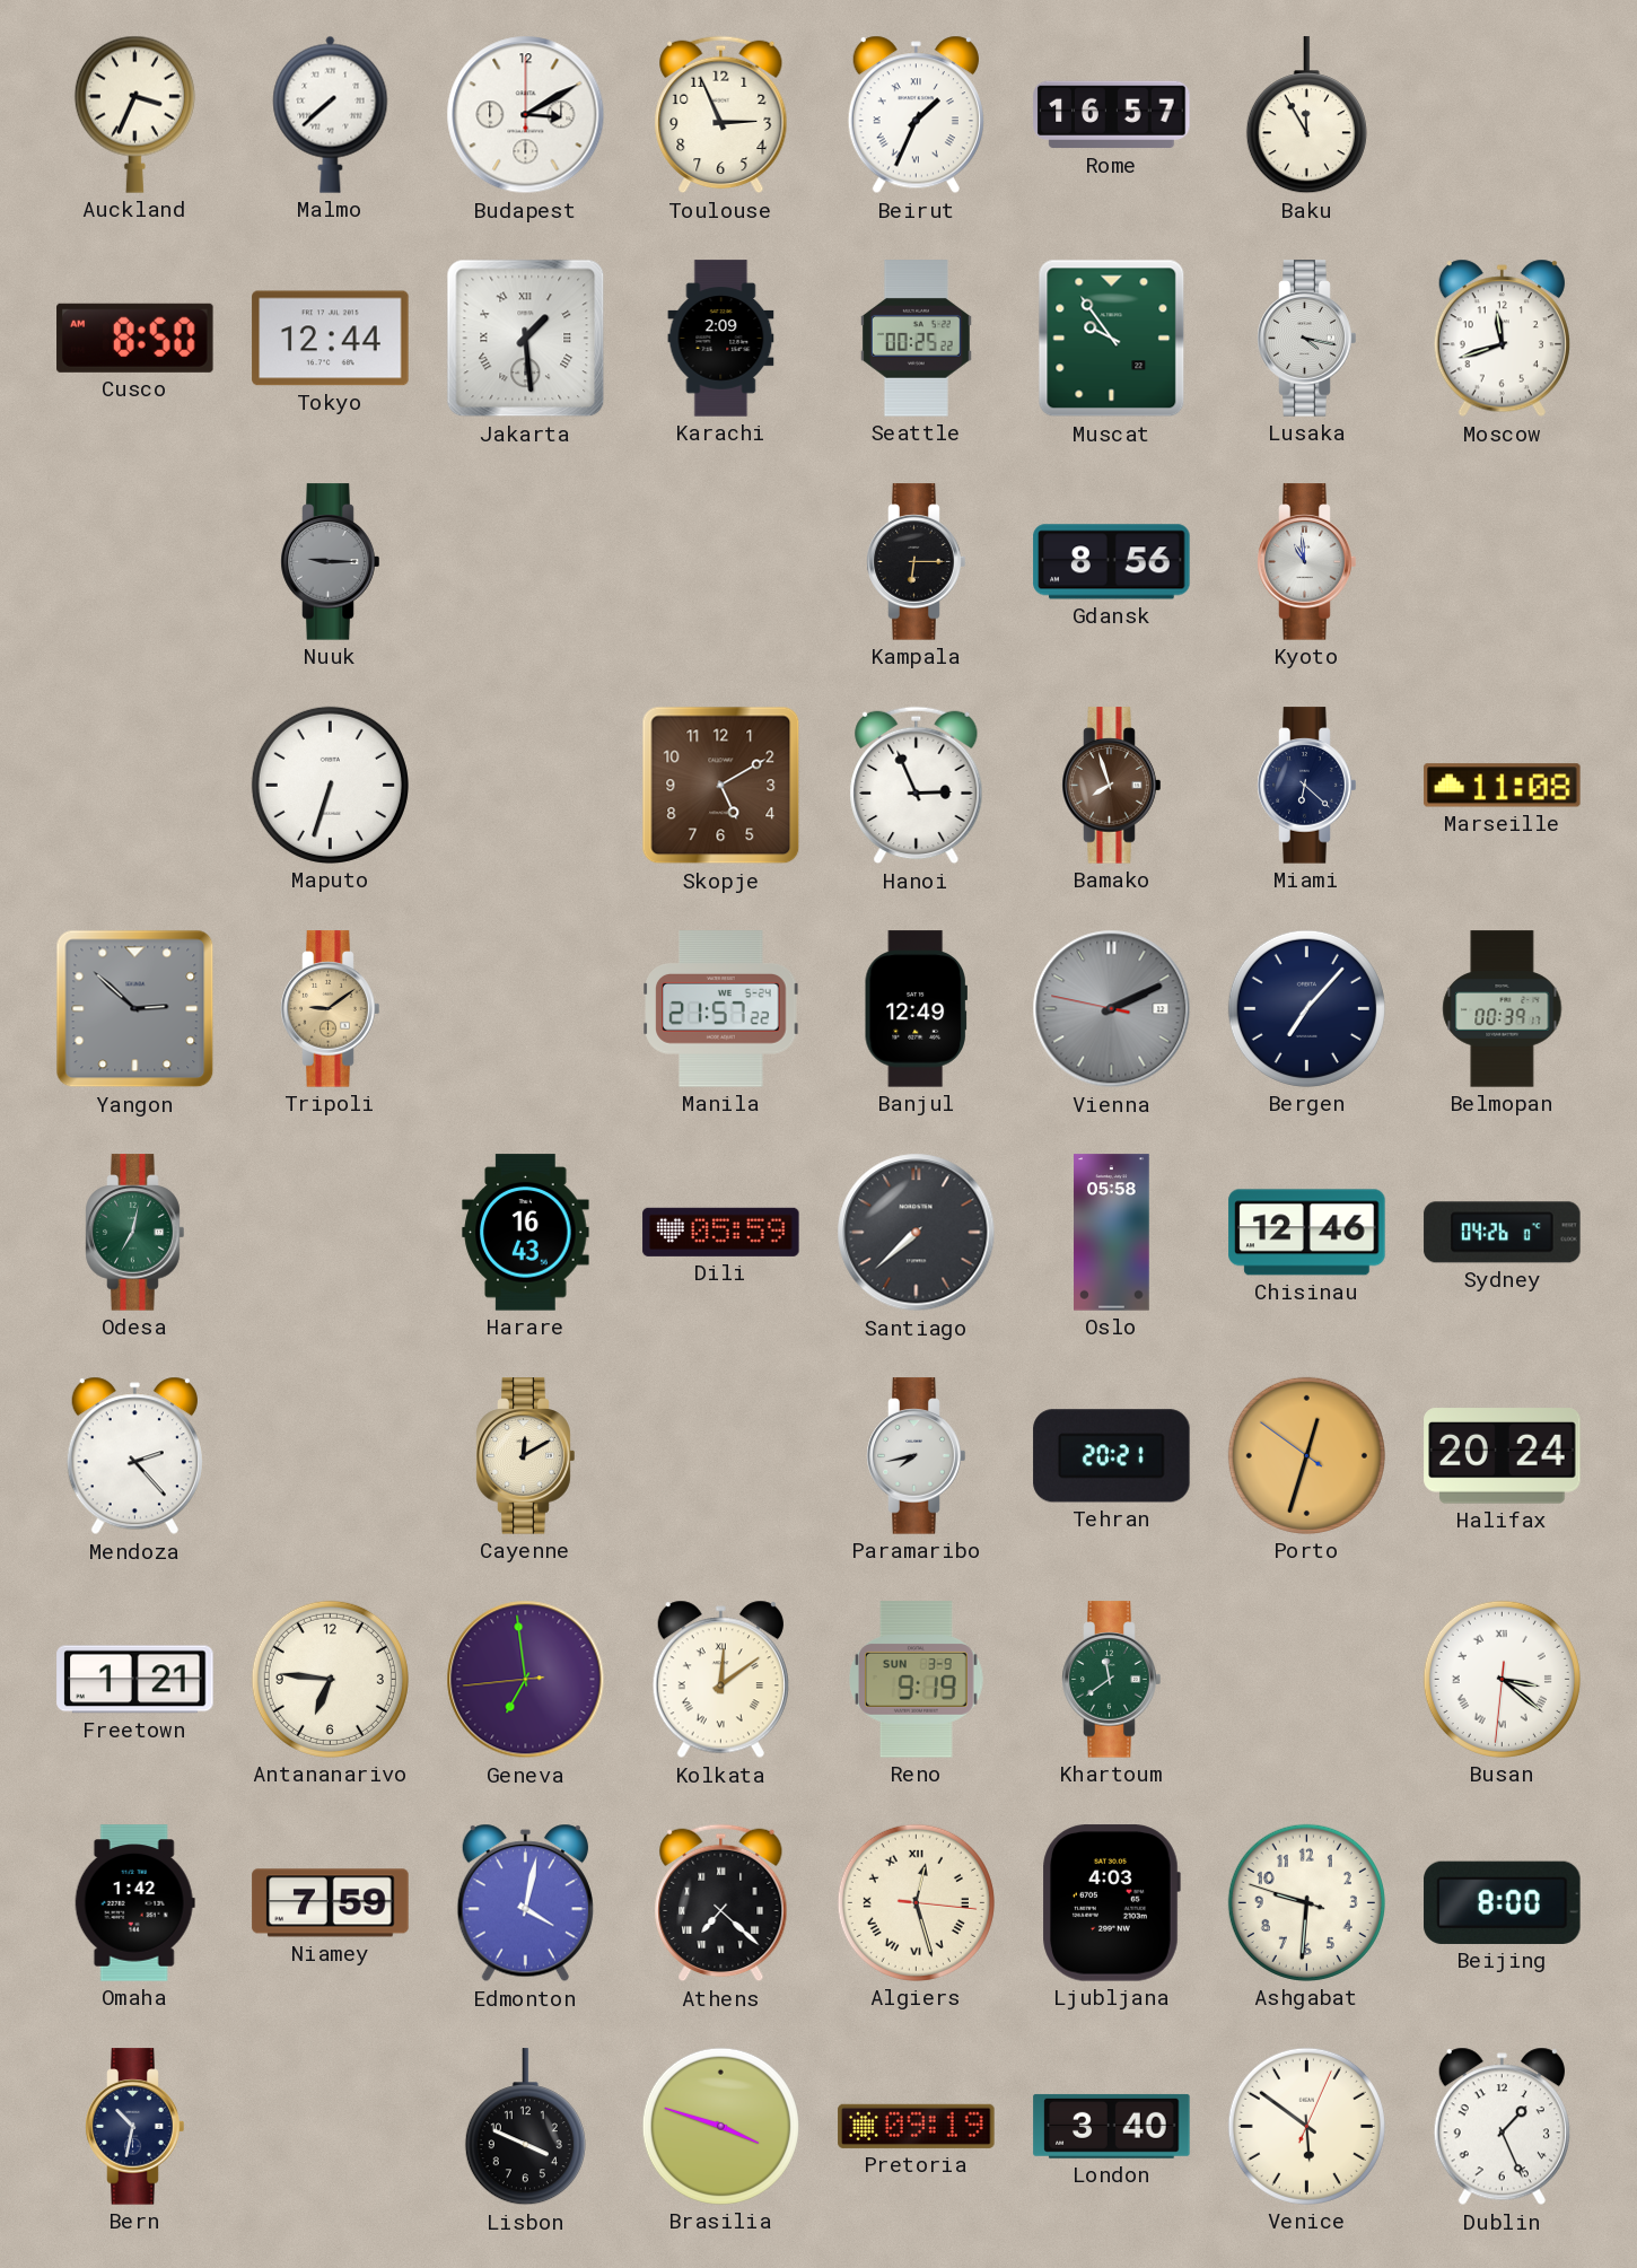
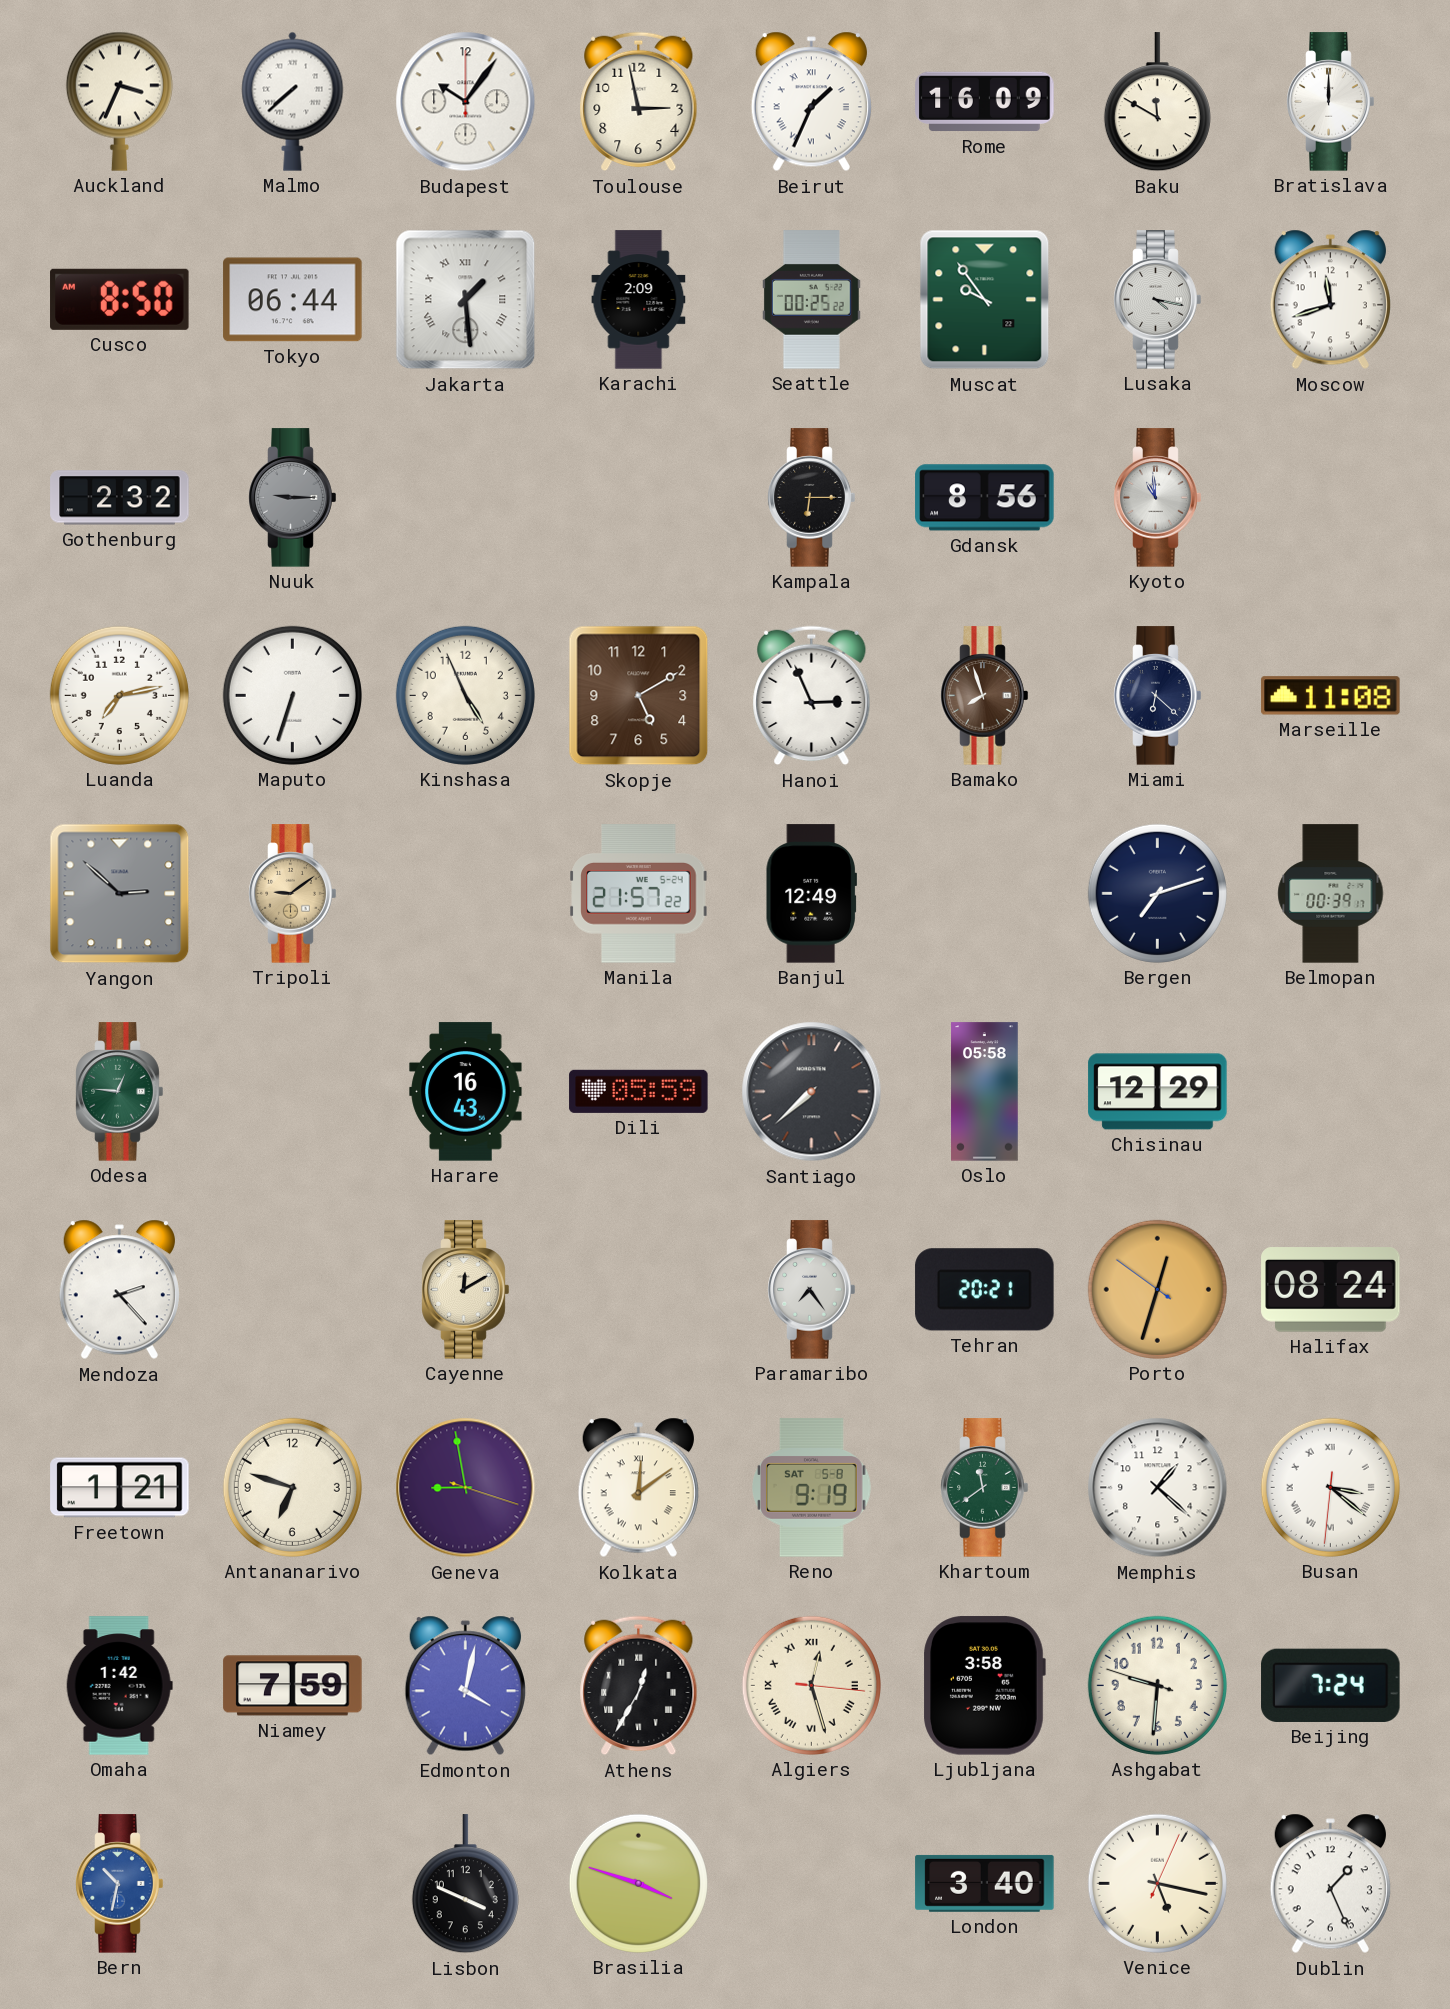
Budapest: 3:10 -> 10:06
Toulouse: 2:56 -> 2:58
Rome: 16:57 -> 16:09
Baku: 11:55 -> 11:50
Bratislava: none -> 12:00
Tokyo: 12:44 -> 06:44
Gothenburg: none -> 2:32
Luanda: none -> 7:13
Kinshasa: none -> 4:56
Vienna: 2:10 -> none
Bergen: 7:07 -> 7:12
Odesa: 7:02 -> 12:46
Chisinau: 12:46 -> 12:29
Sydney: 04:26 -> none
Paramaribo: 7:43 -> 7:24
Halifax: 20:24 -> 08:24
Antananarivo: 6:46 -> 6:48
Geneva: 6:58 -> 8:58
Reno date: SUN 3-9 -> SAT 5-8
Memphis: none -> 1:22
Athens: 7:22 -> 12:35
Ljubljana: 4:03 -> 3:58
Beijing: 8:00 -> 7:24
Bern dial: navy -> blue
Pretoria: 09:19 -> none
Venice: 5:51 -> 5:17
